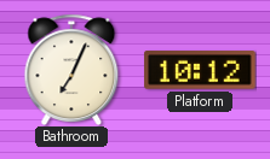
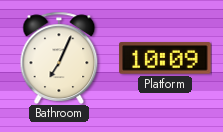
Platform: 10:12 -> 10:09
